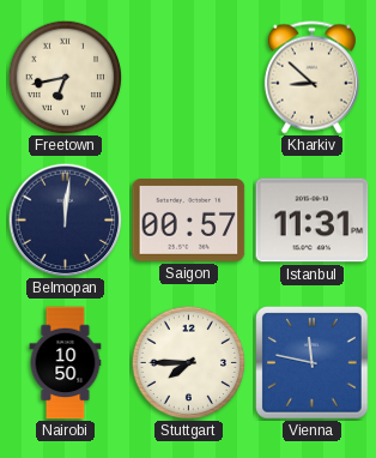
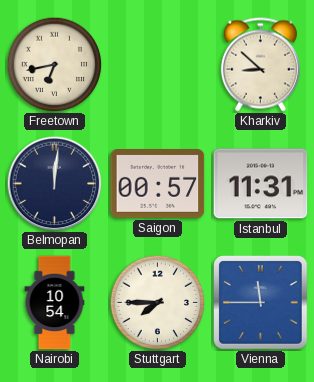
Nairobi: 10:50 -> 10:54
Vienna: 11:47 -> 11:45
